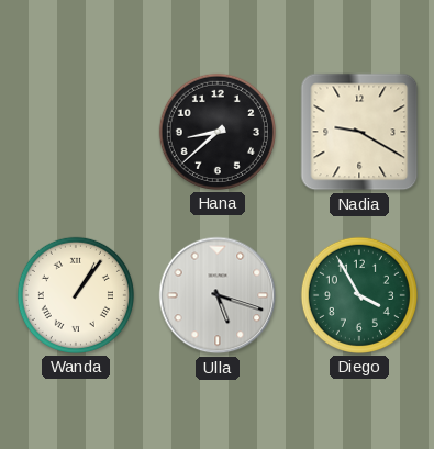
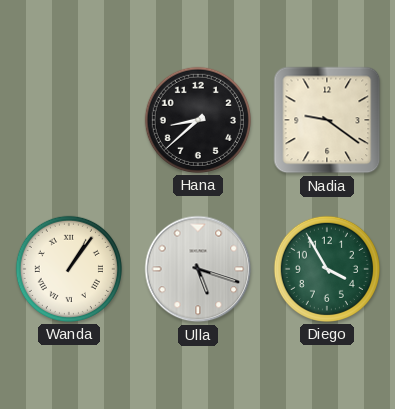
Nadia: 9:20 -> 9:21
